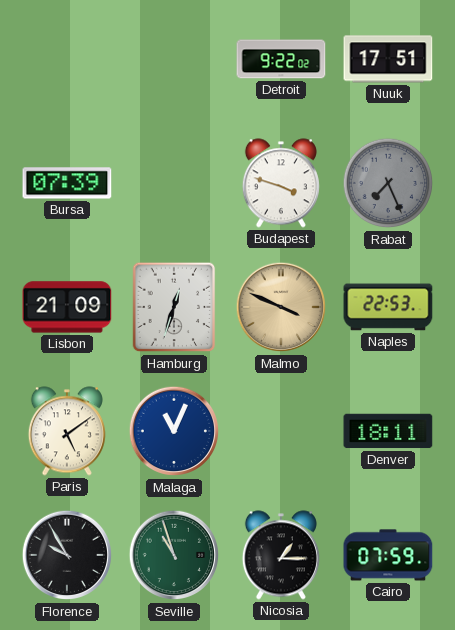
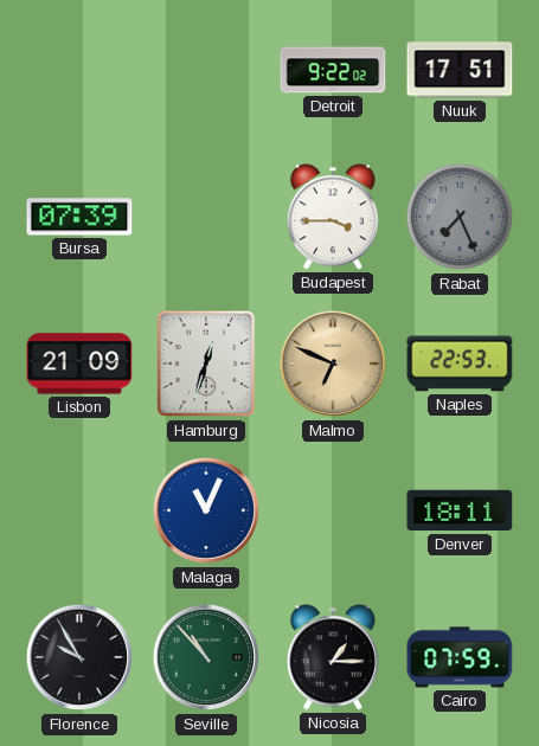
Budapest: 3:48 -> 3:45
Malmo: 3:49 -> 6:49
Paris: 5:09 -> none
Seville: 10:57 -> 10:53
